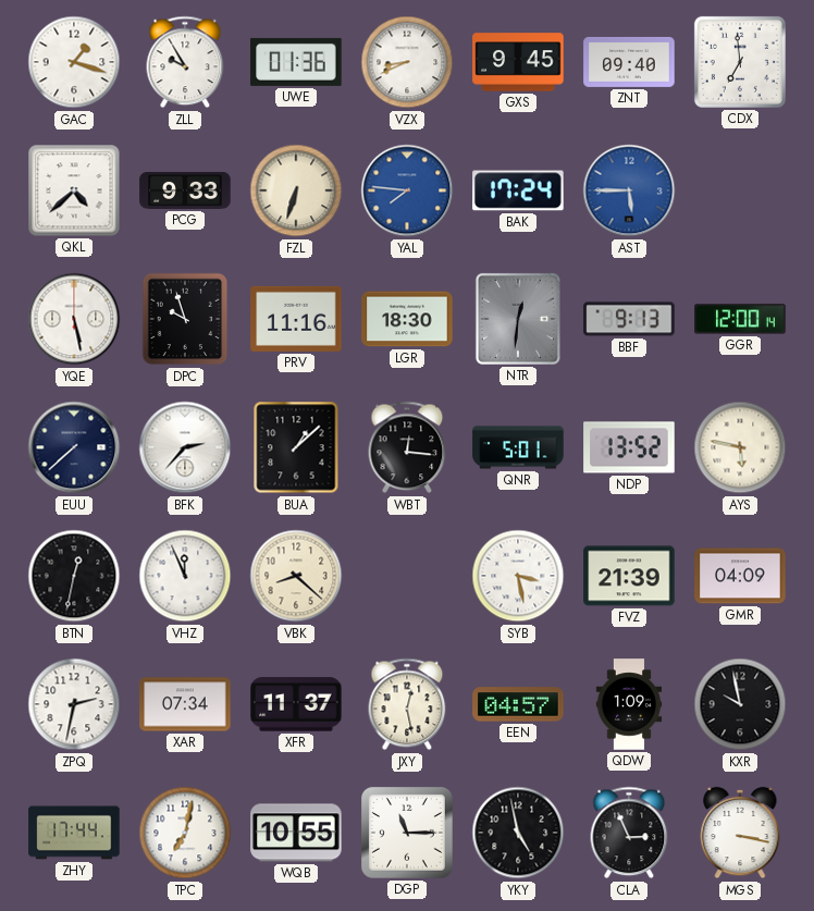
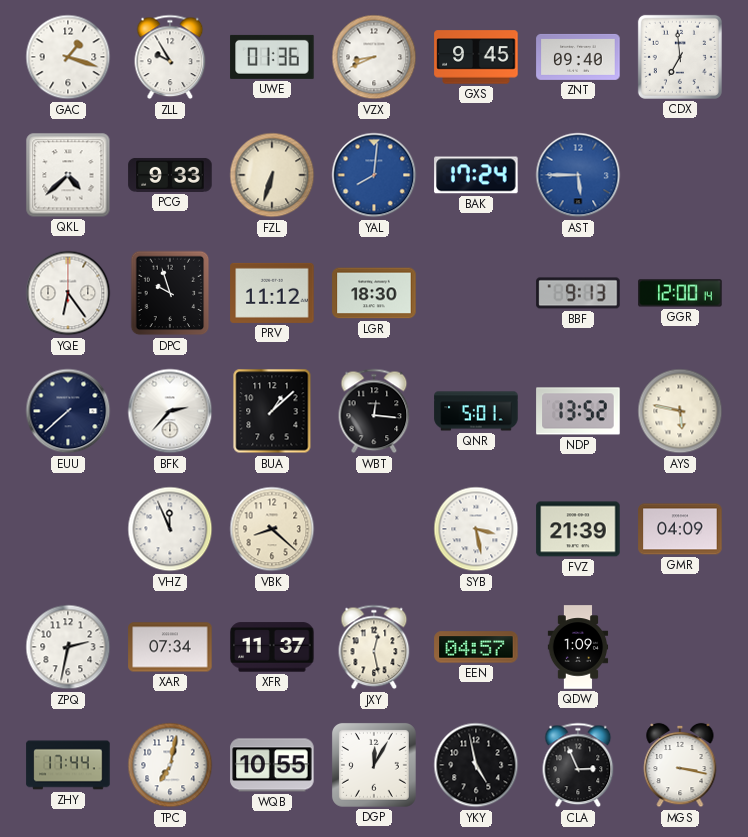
YAL: 7:46 -> 8:01
YQE: 5:28 -> 6:24
PRV: 11:16 -> 11:12
NTR: 12:31 -> none
BTN: 12:32 -> none
KXR: 9:58 -> none
DGP: 11:15 -> 12:05
